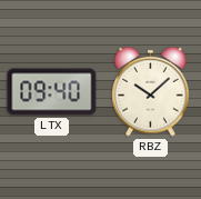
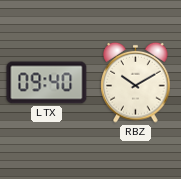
RBZ: 10:08 -> 10:10
